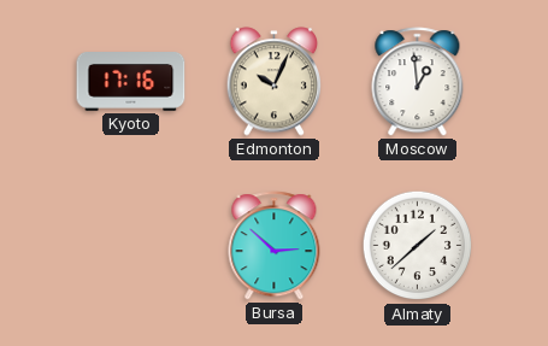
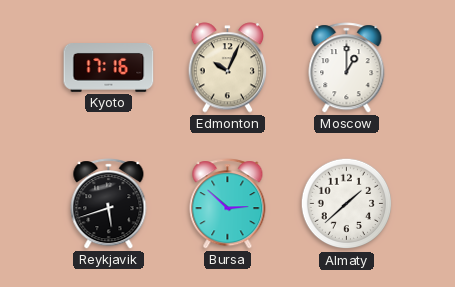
Moscow: 12:59 -> 1:00
Reykjavik: none -> 5:42
